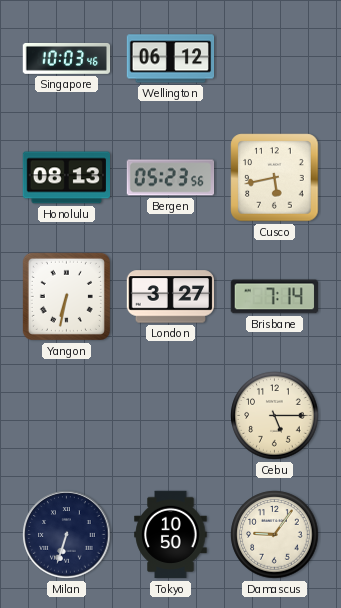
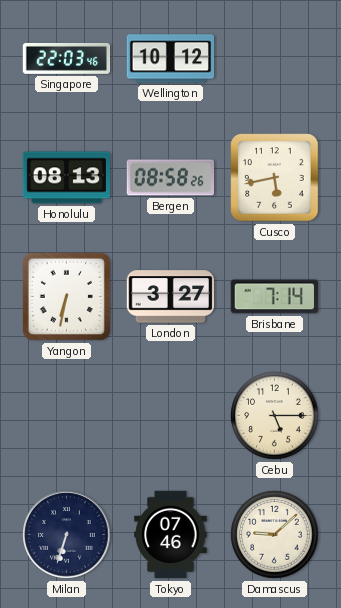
Singapore: 10:03 -> 22:03
Wellington: 06:12 -> 10:12
Bergen: 05:23 -> 08:58
Tokyo: 10:50 -> 07:46
Damascus: 9:06 -> 9:08
